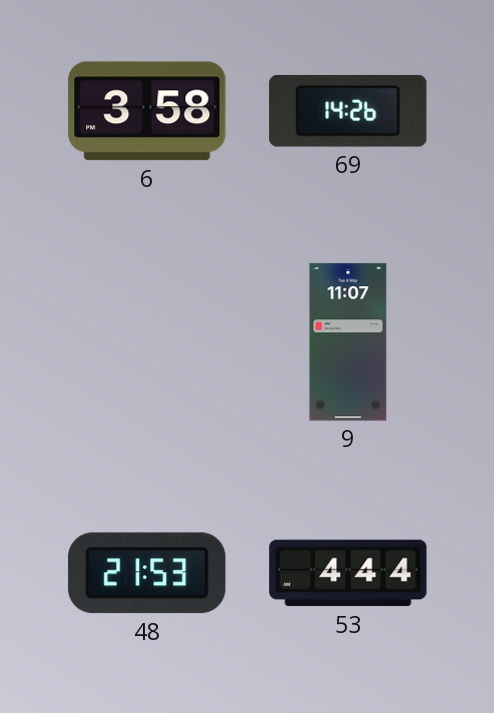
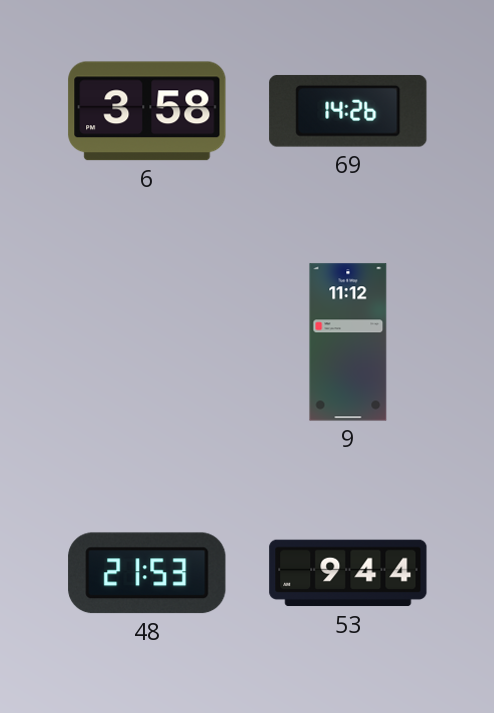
9: 11:07 -> 11:12
53: 4:44 -> 9:44
